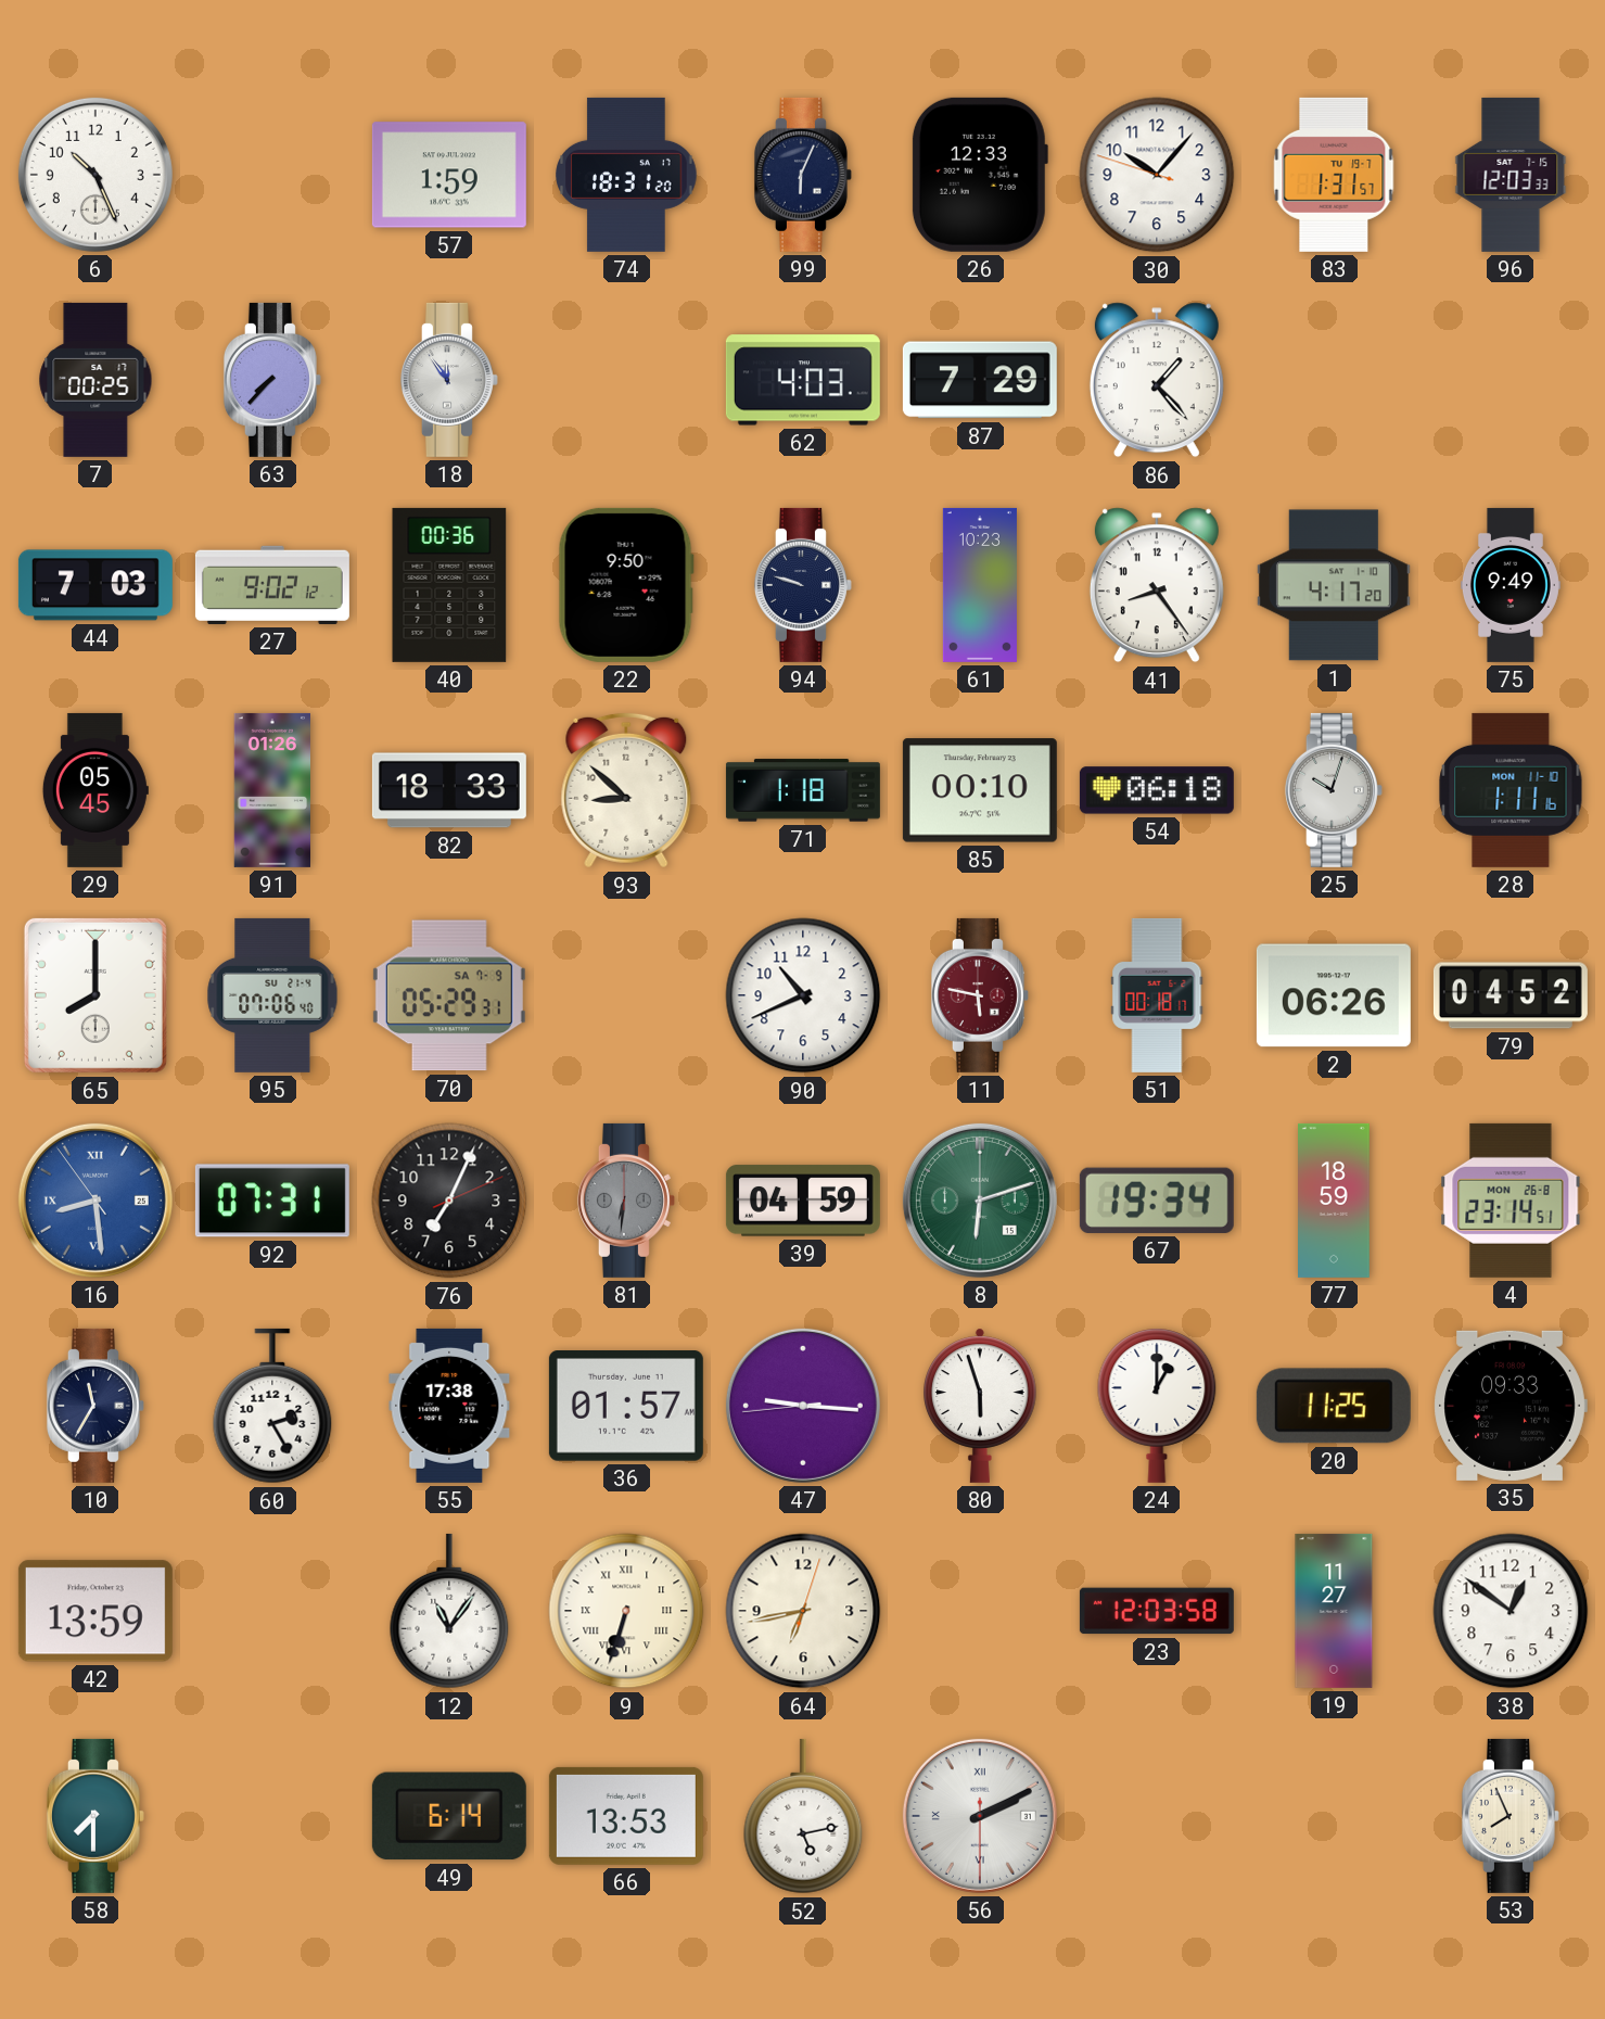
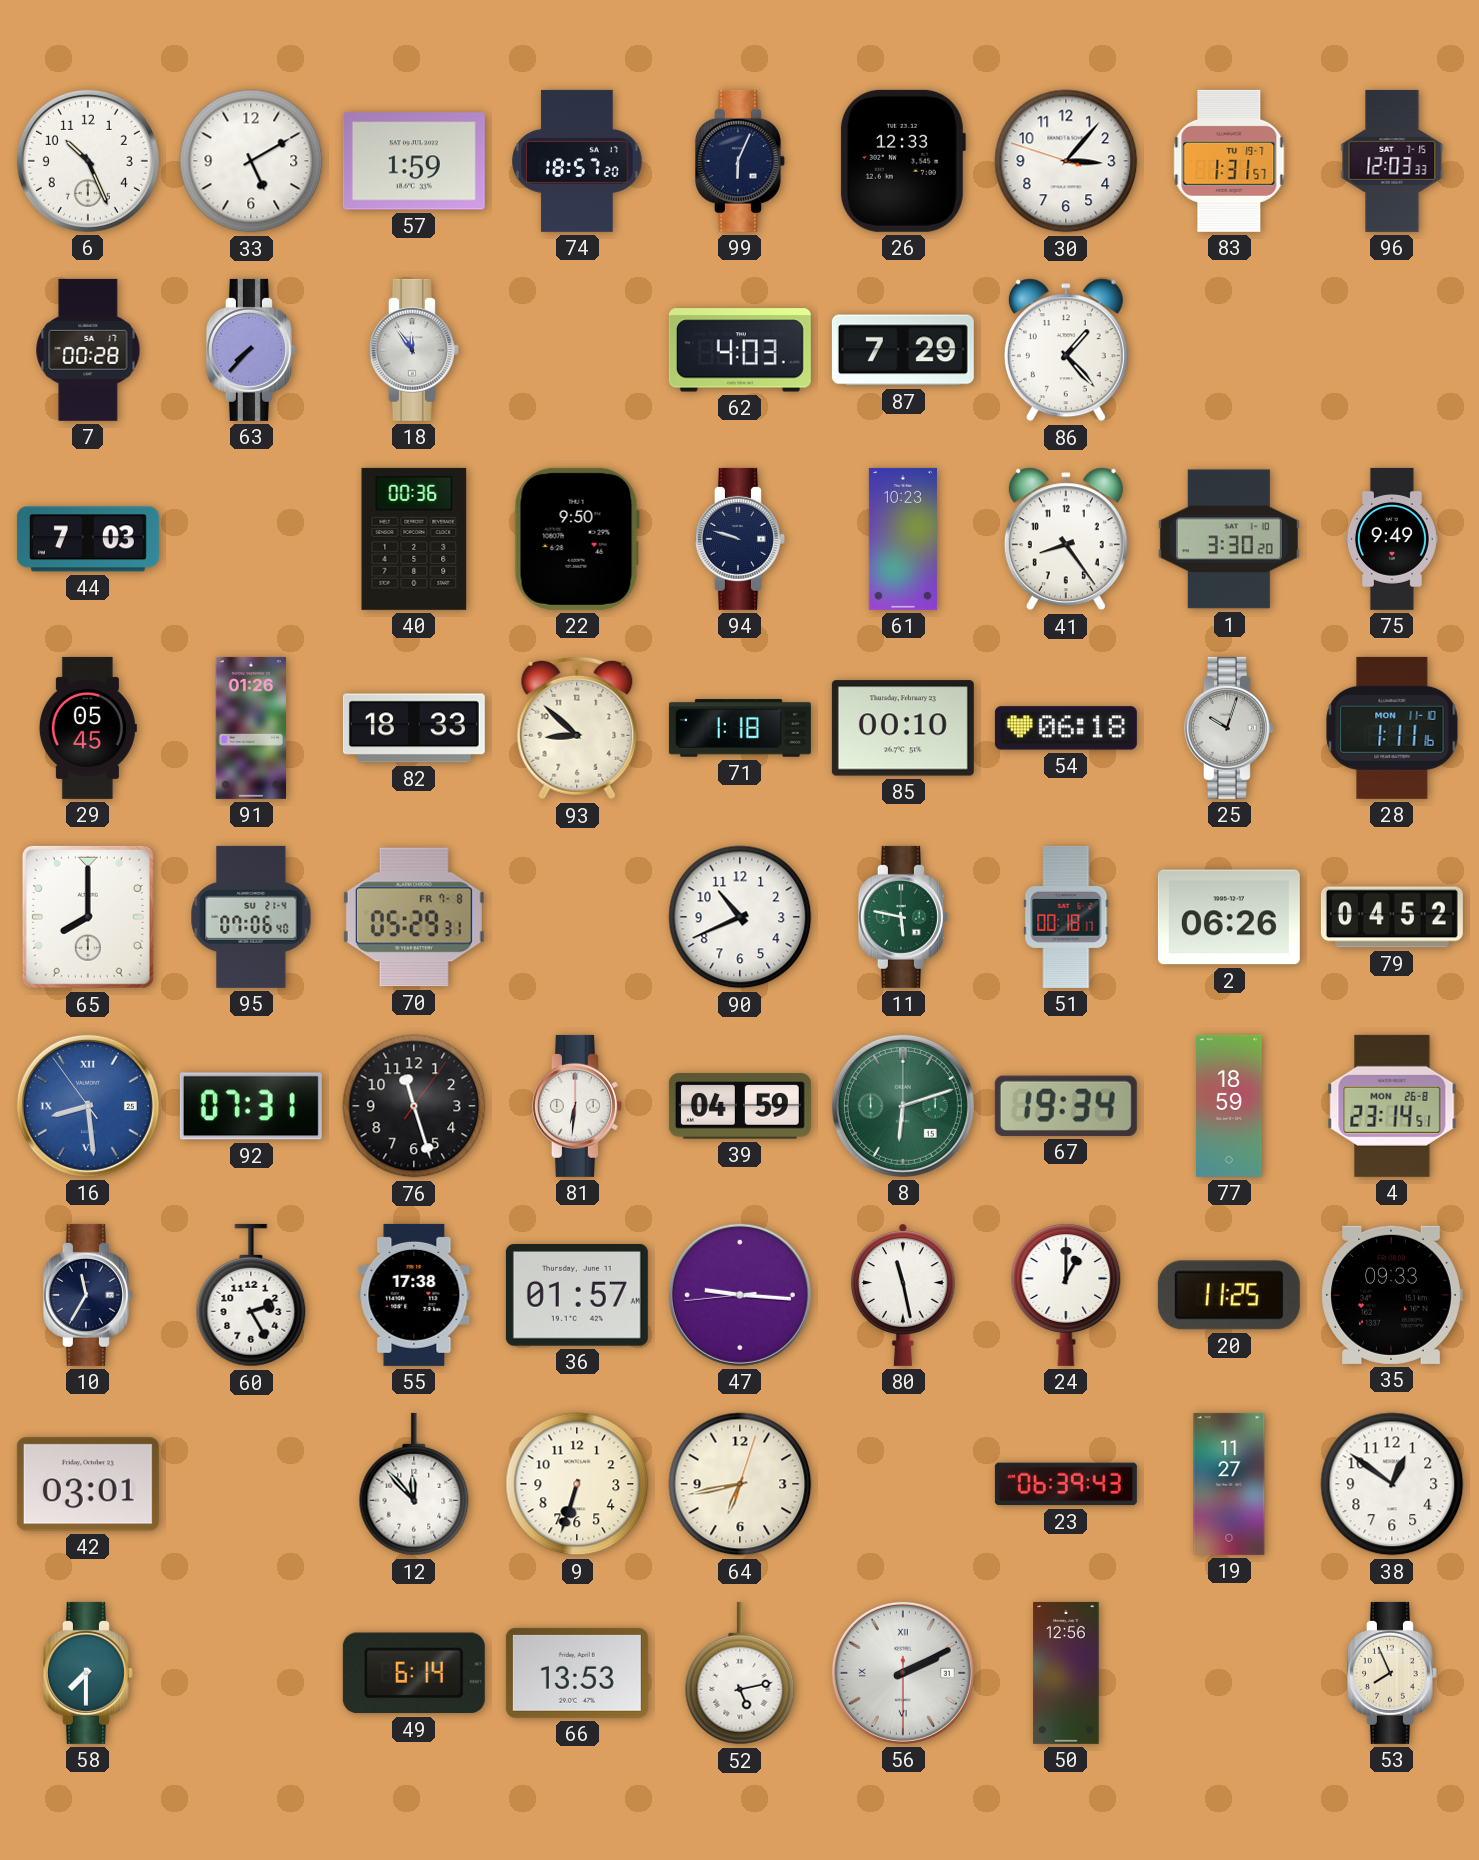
33: none -> 5:10
74: 18:31 -> 18:57
30: 10:06 -> 3:06
7: 00:25 -> 00:28
27: 9:02 -> none
1: 4:17 -> 3:30
70 date: SA 7-9 -> FR 7-8
11 dial: burgundy -> green
76: 7:04 -> 11:27
81 dial: grey -> white
80: 5:57 -> 11:28
42: 13:59 -> 03:01
12: 11:06 -> 11:53
9 numerals: Roman -> Arabic
23: 12:03 -> 06:39
50: none -> 12:56
